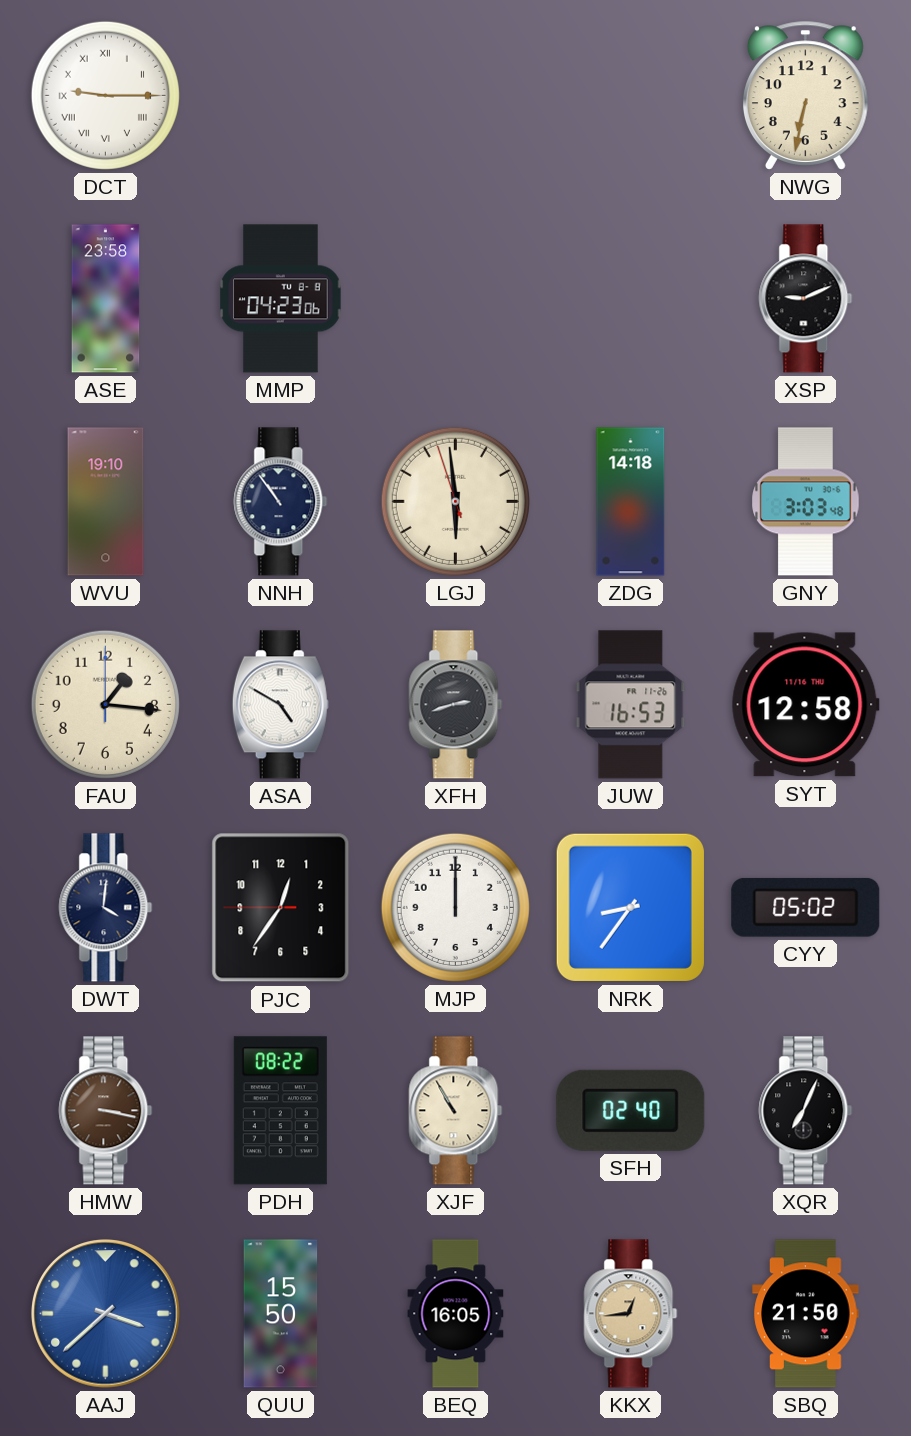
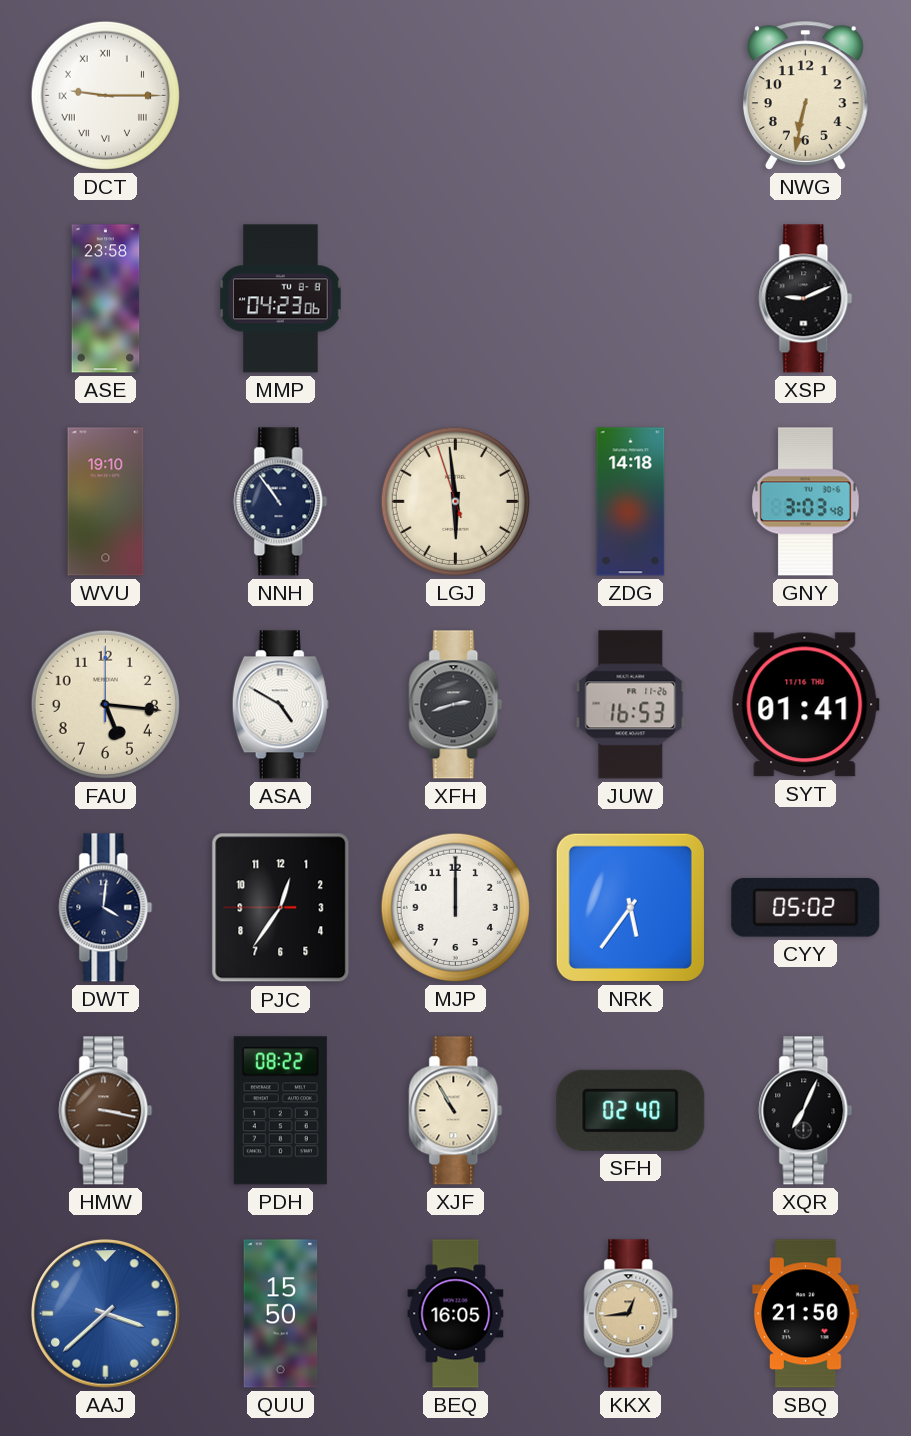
FAU: 1:16 -> 5:16
SYT: 12:58 -> 01:41
NRK: 8:36 -> 5:36
